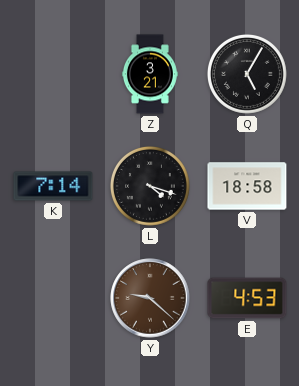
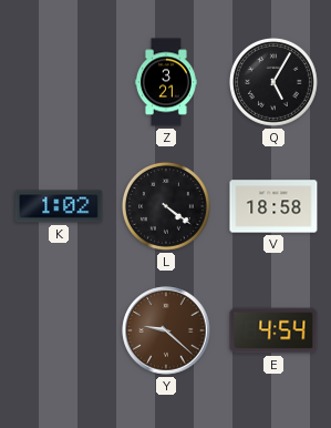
K: 7:14 -> 1:02
L: 4:18 -> 4:21
E: 4:53 -> 4:54
